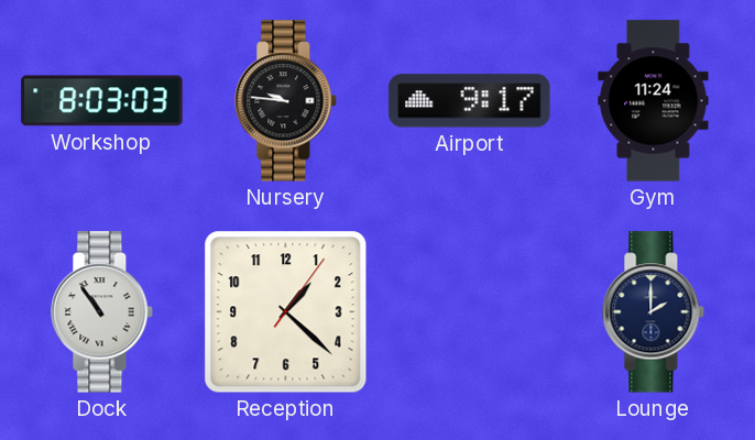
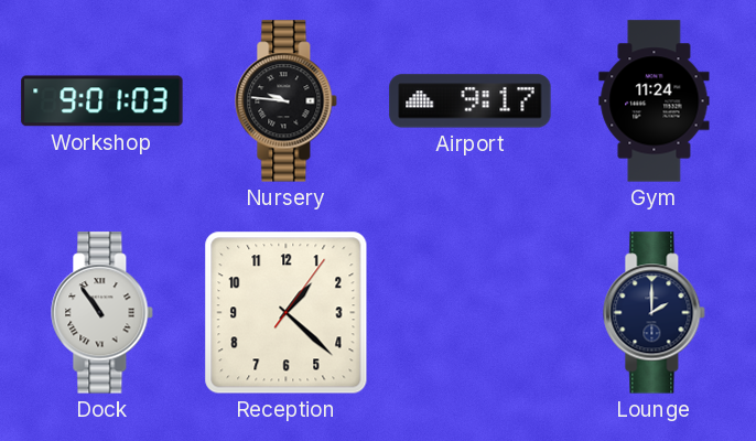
Workshop: 8:03 -> 9:01
